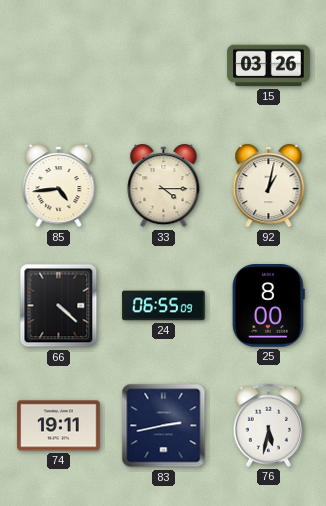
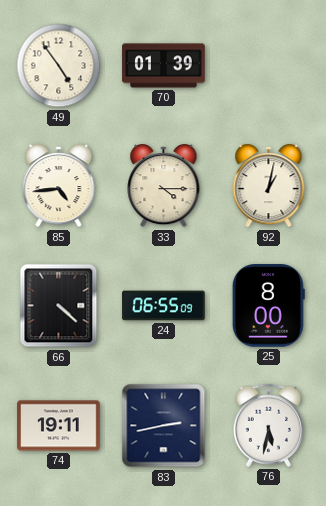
49: none -> 4:54
70: none -> 01:39
15: 03:26 -> none
